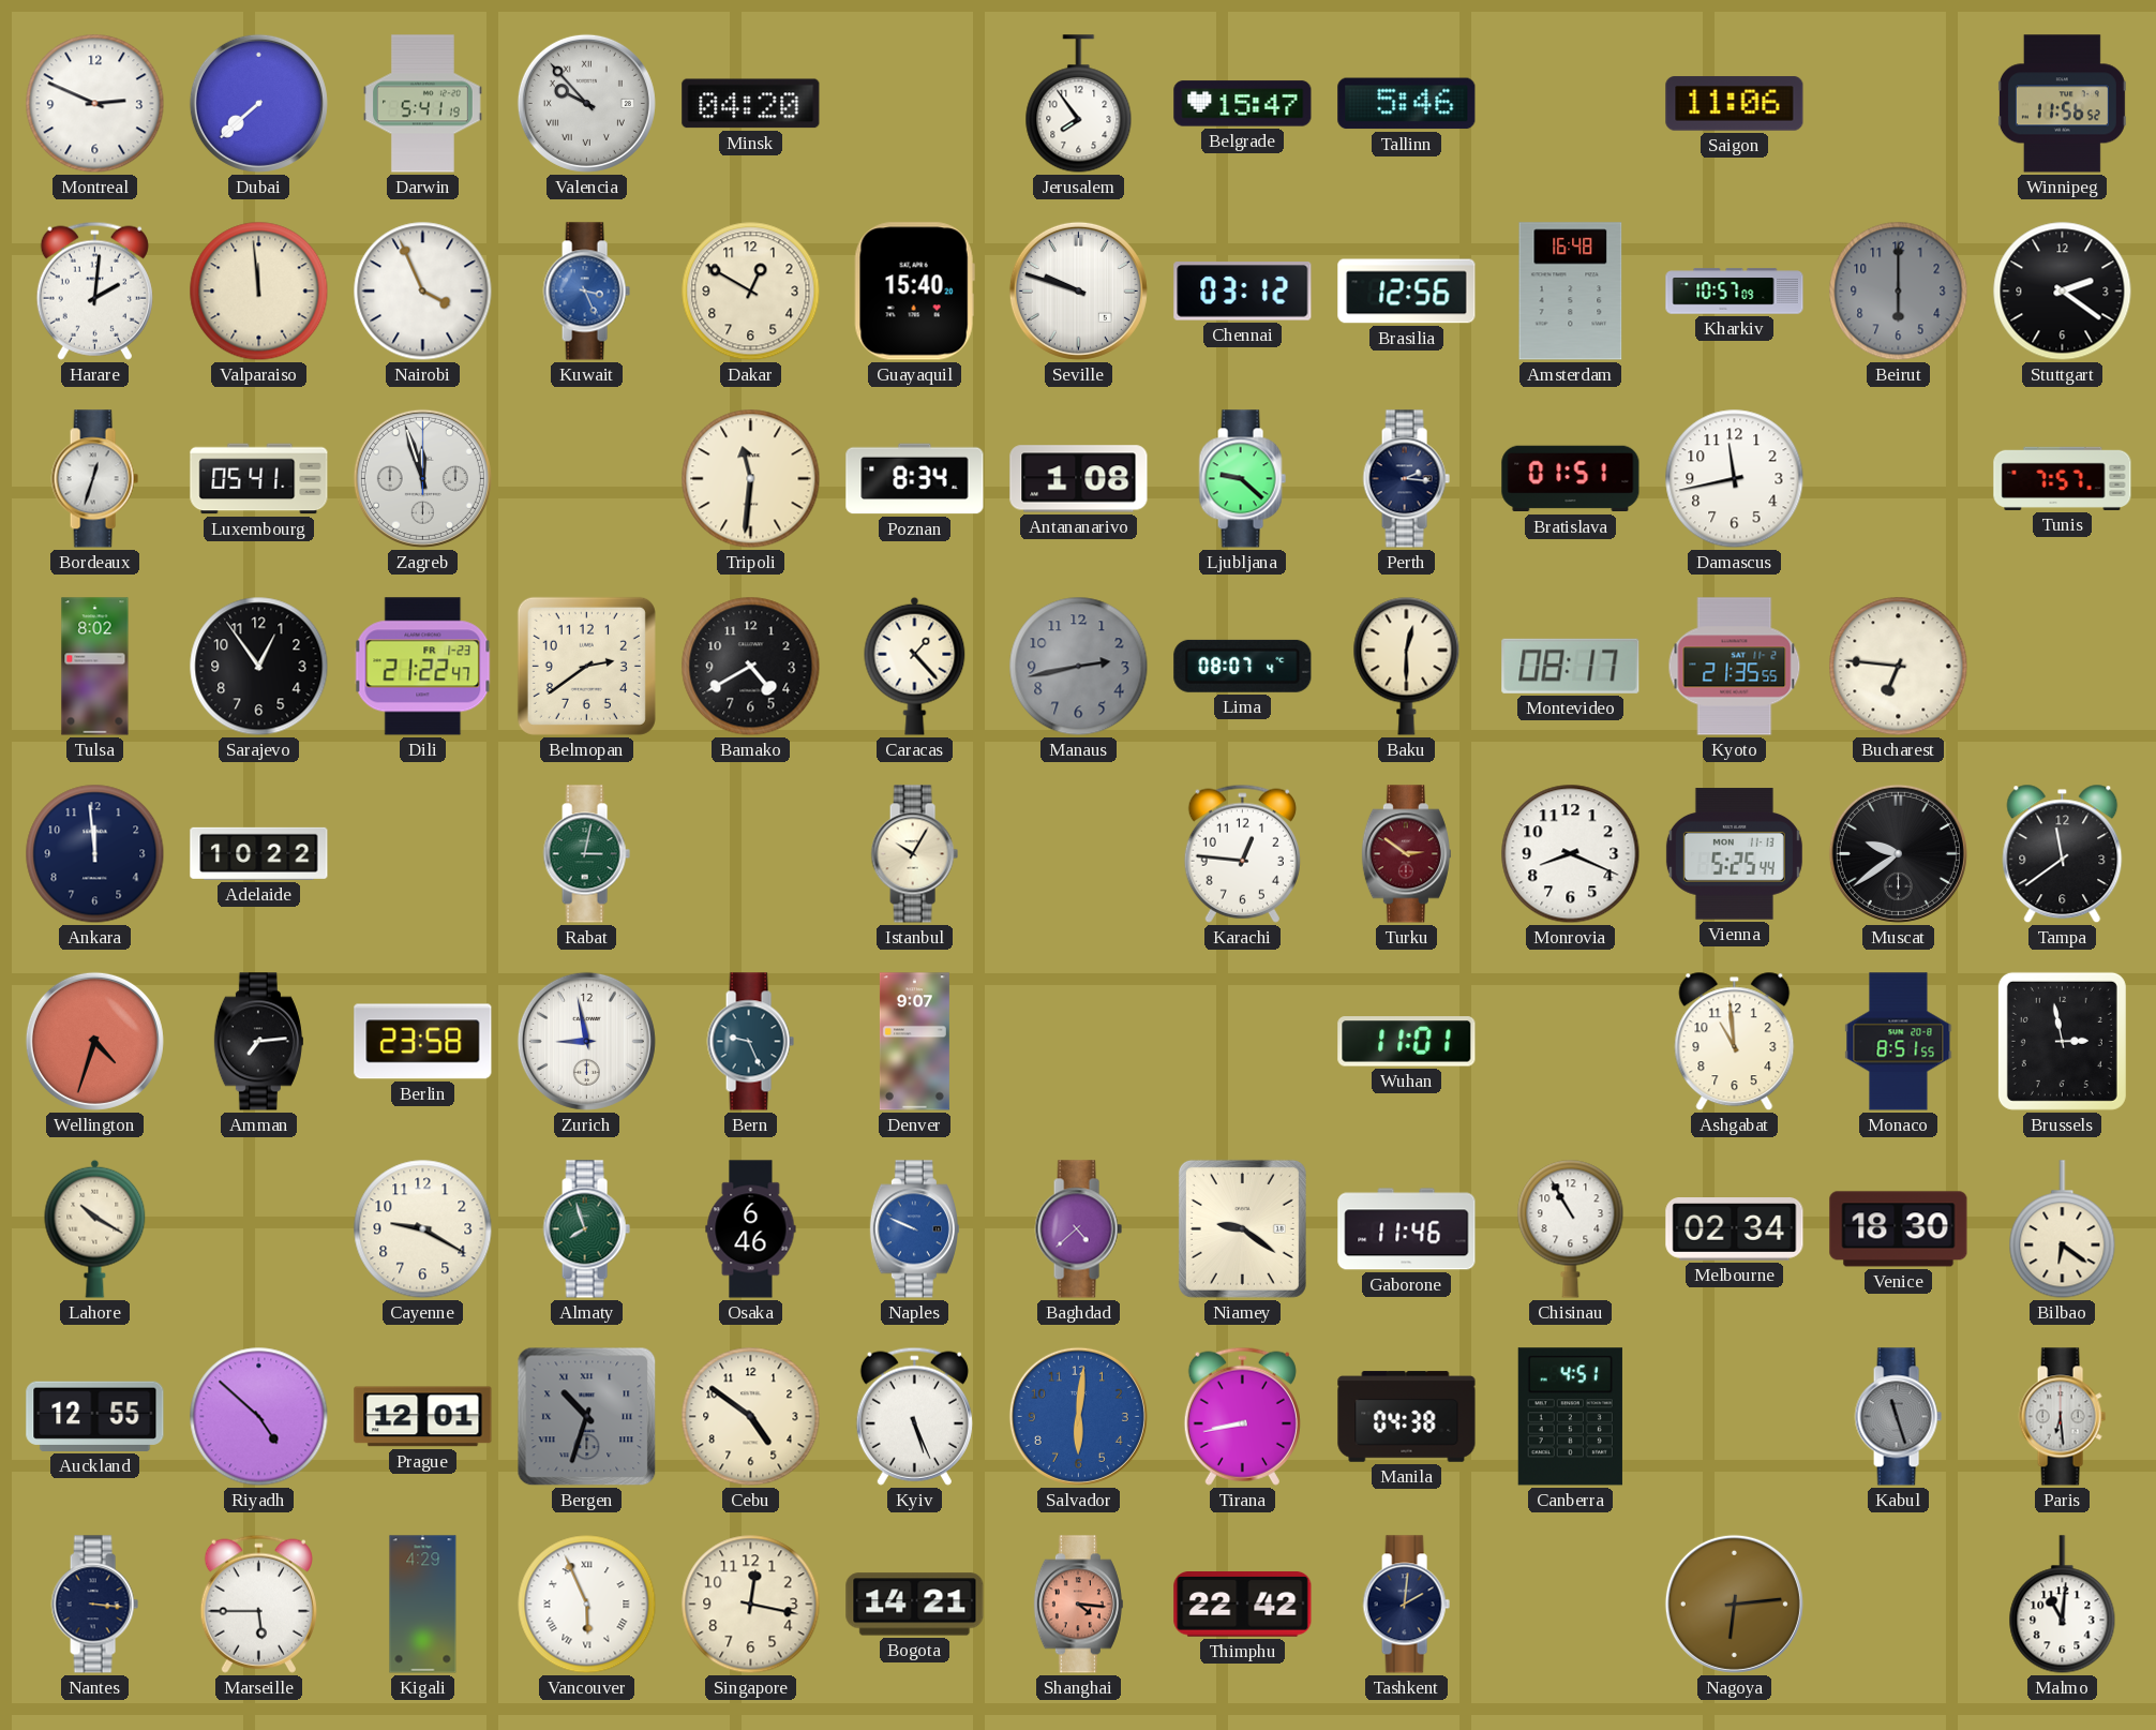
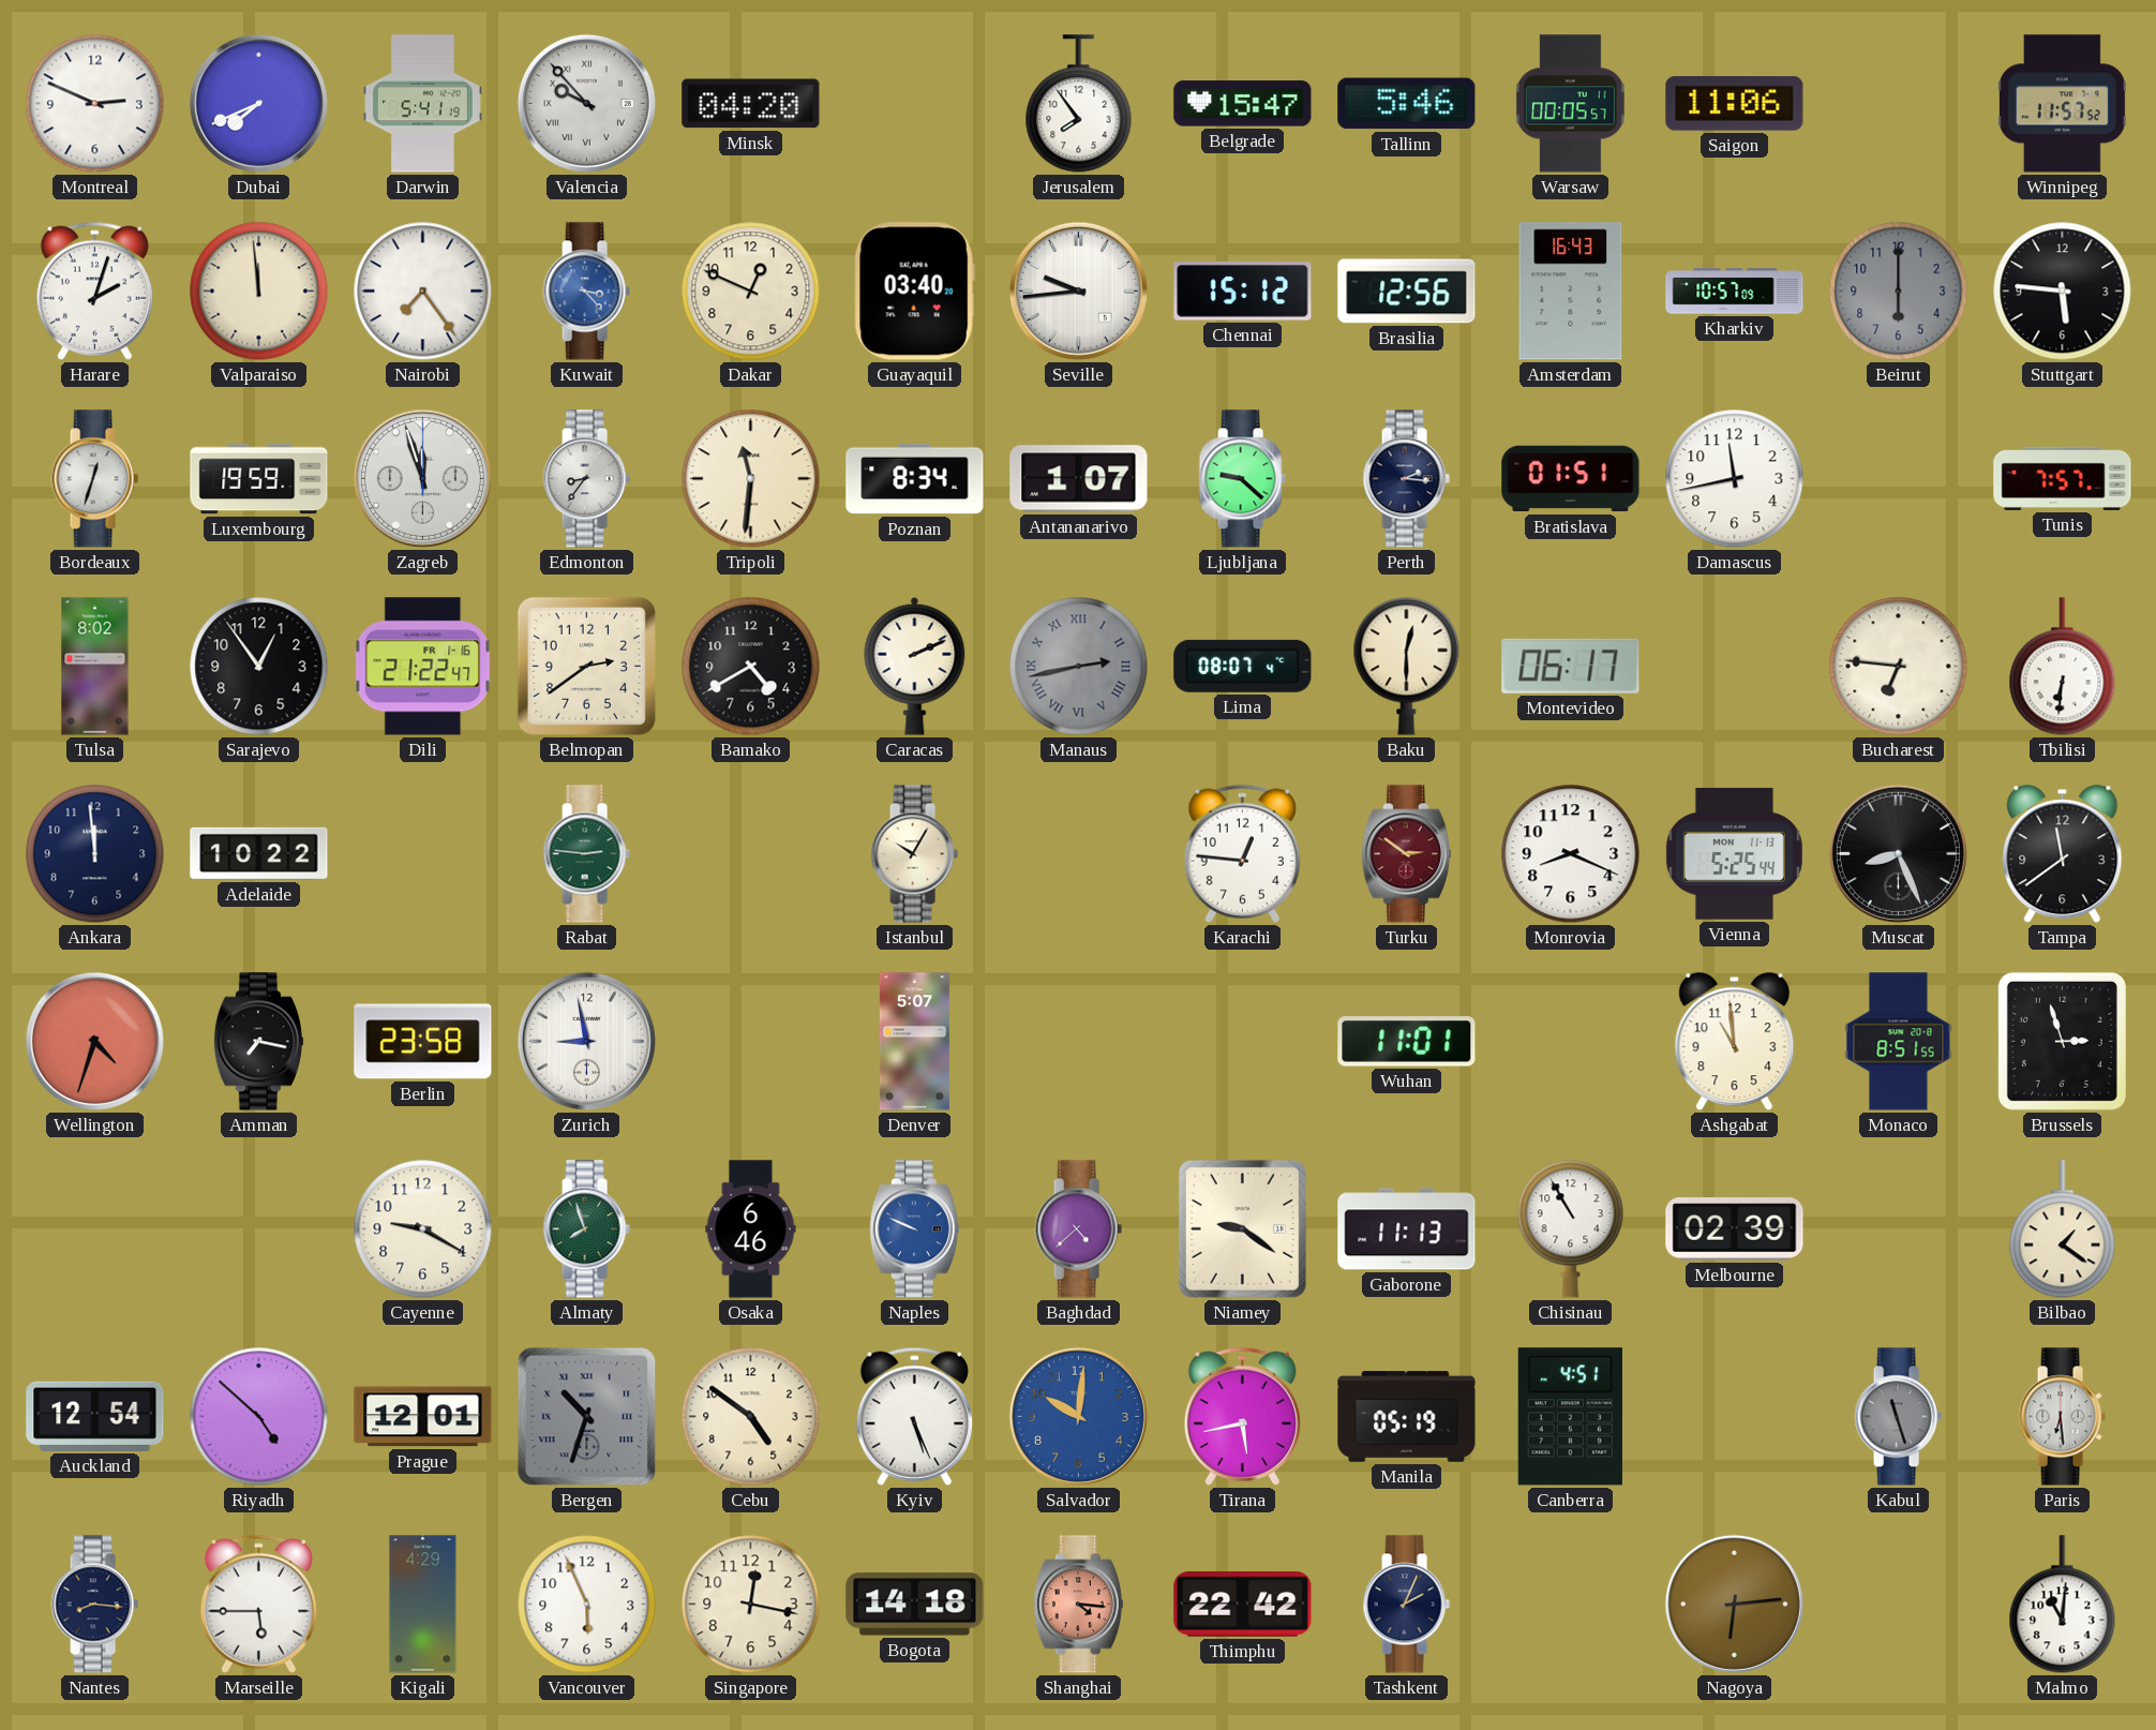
Dubai: 7:38 -> 7:41
Warsaw: none -> 00:05
Winnipeg: 11:56 -> 11:57
Harare: 2:01 -> 2:03
Nairobi: 3:56 -> 7:24
Kuwait: 3:26 -> 3:23
Dakar: 12:50 -> 12:49
Guayaquil: 15:40 -> 03:40
Seville: 9:48 -> 9:44
Chennai: 03:12 -> 15:12
Amsterdam: 16:48 -> 16:43
Stuttgart: 2:21 -> 5:46
Luxembourg: 05:41 -> 19:59
Edmonton: none -> 8:36
Antananarivo: 1:08 -> 1:07
Dili date: FR 1-23 -> FR 1-16
Caracas: 1:23 -> 2:11
Manaus numerals: Arabic -> Roman
Montevideo: 08:17 -> 06:17
Kyoto: 21:35 -> none
Tbilisi: none -> 6:31
Rabat: 3:02 -> 2:46
Muscat: 9:39 -> 8:26
Amman: 7:14 -> 7:17
Bern: 9:26 -> none
Denver: 9:07 -> 5:07
Brussels: 2:58 -> 2:57
Lahore: 10:20 -> none
Gaborone: 11:46 -> 11:13
Melbourne: 02:34 -> 02:39
Venice: 18:30 -> none
Bilbao: 6:21 -> 1:21
Auckland: 12:55 -> 12:54
Salvador: 6:01 -> 10:01
Tirana: 8:43 -> 5:43
Manila: 04:38 -> 05:19
Nantes: 3:16 -> 8:16
Vancouver numerals: Roman -> Arabic
Bogota: 14:21 -> 14:18
Tashkent: 2:01 -> 2:04
